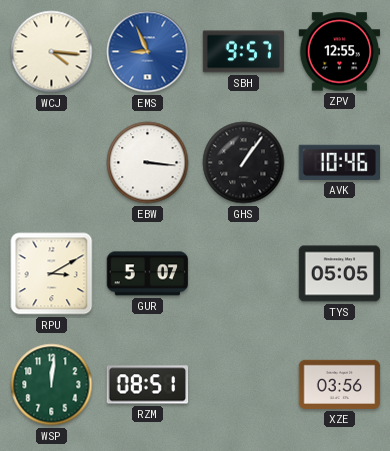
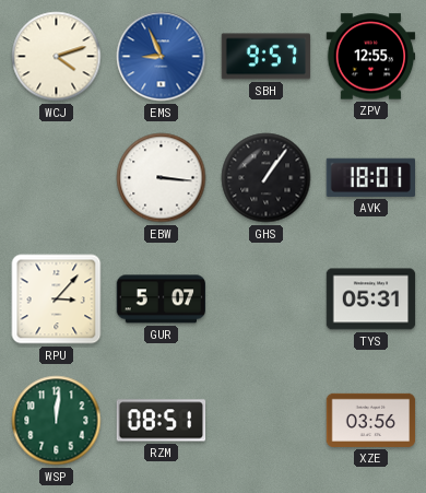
WCJ: 4:16 -> 4:12
AVK: 10:46 -> 18:01
RPU: 3:10 -> 3:07
TYS: 05:05 -> 05:31
